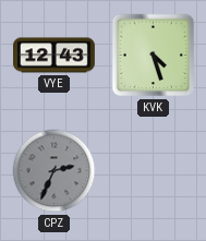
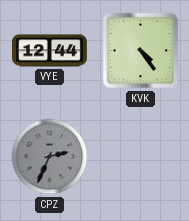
VYE: 12:43 -> 12:44
KVK: 4:27 -> 4:24
